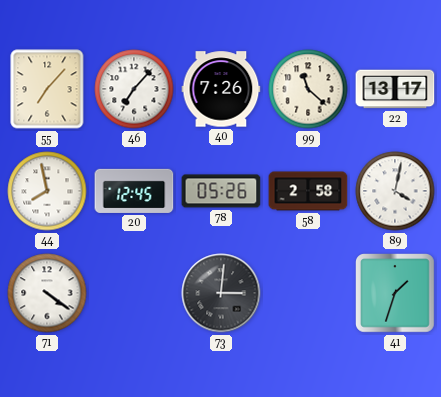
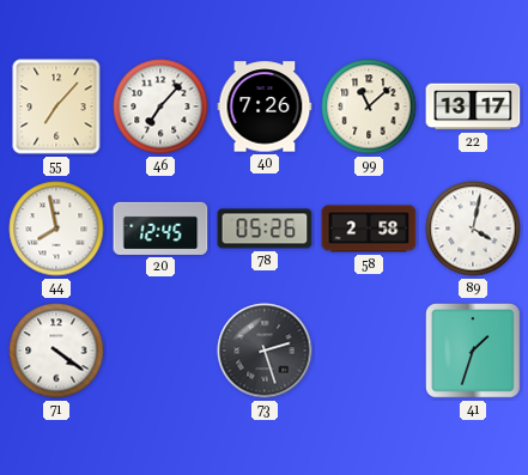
99: 11:22 -> 11:08
73: 3:01 -> 2:27
